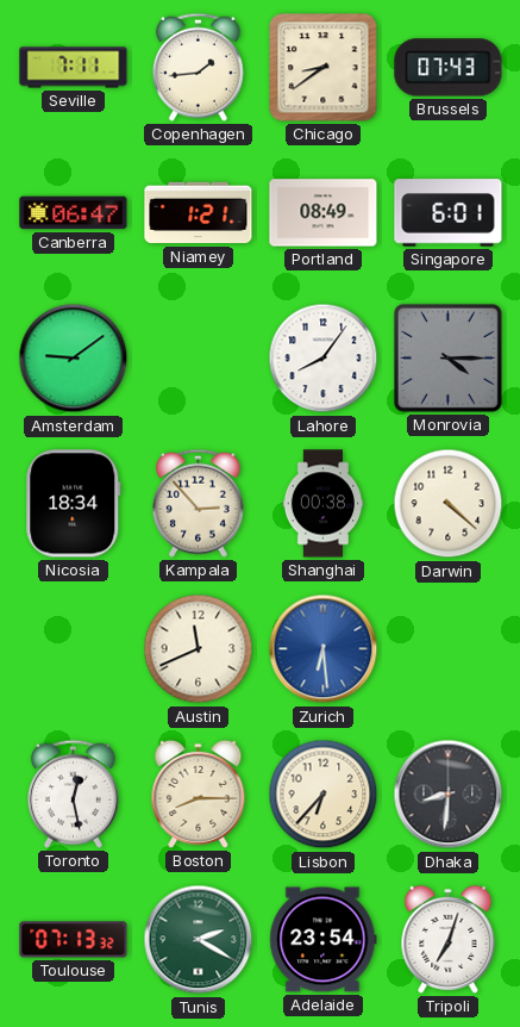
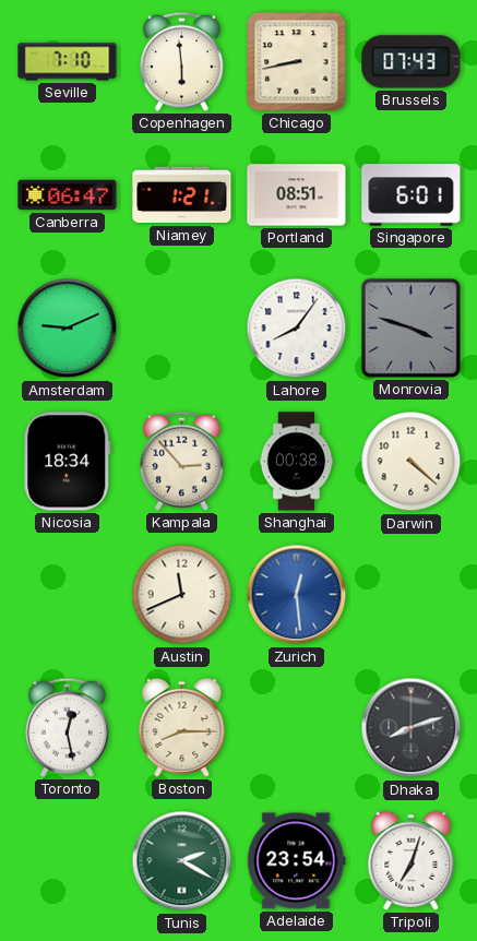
Seville: 7:11 -> 7:10
Copenhagen: 1:44 -> 5:59
Chicago: 8:39 -> 8:43
Portland: 08:49 -> 08:51
Amsterdam: 9:09 -> 9:11
Monrovia: 4:15 -> 3:48
Zurich: 6:29 -> 12:29
Lisbon: 6:37 -> none
Dhaka: 8:31 -> 8:12
Toulouse: 07:13 -> none
